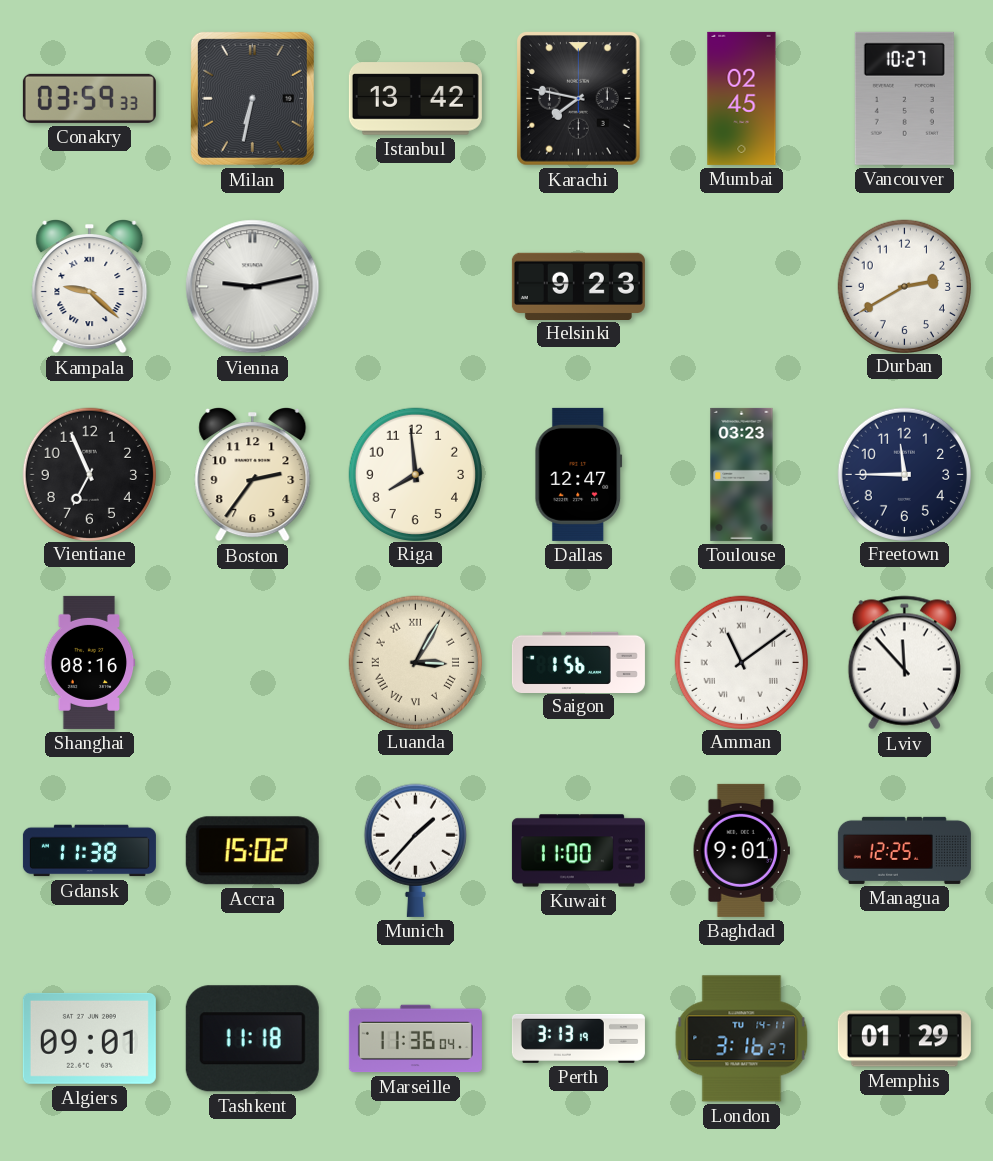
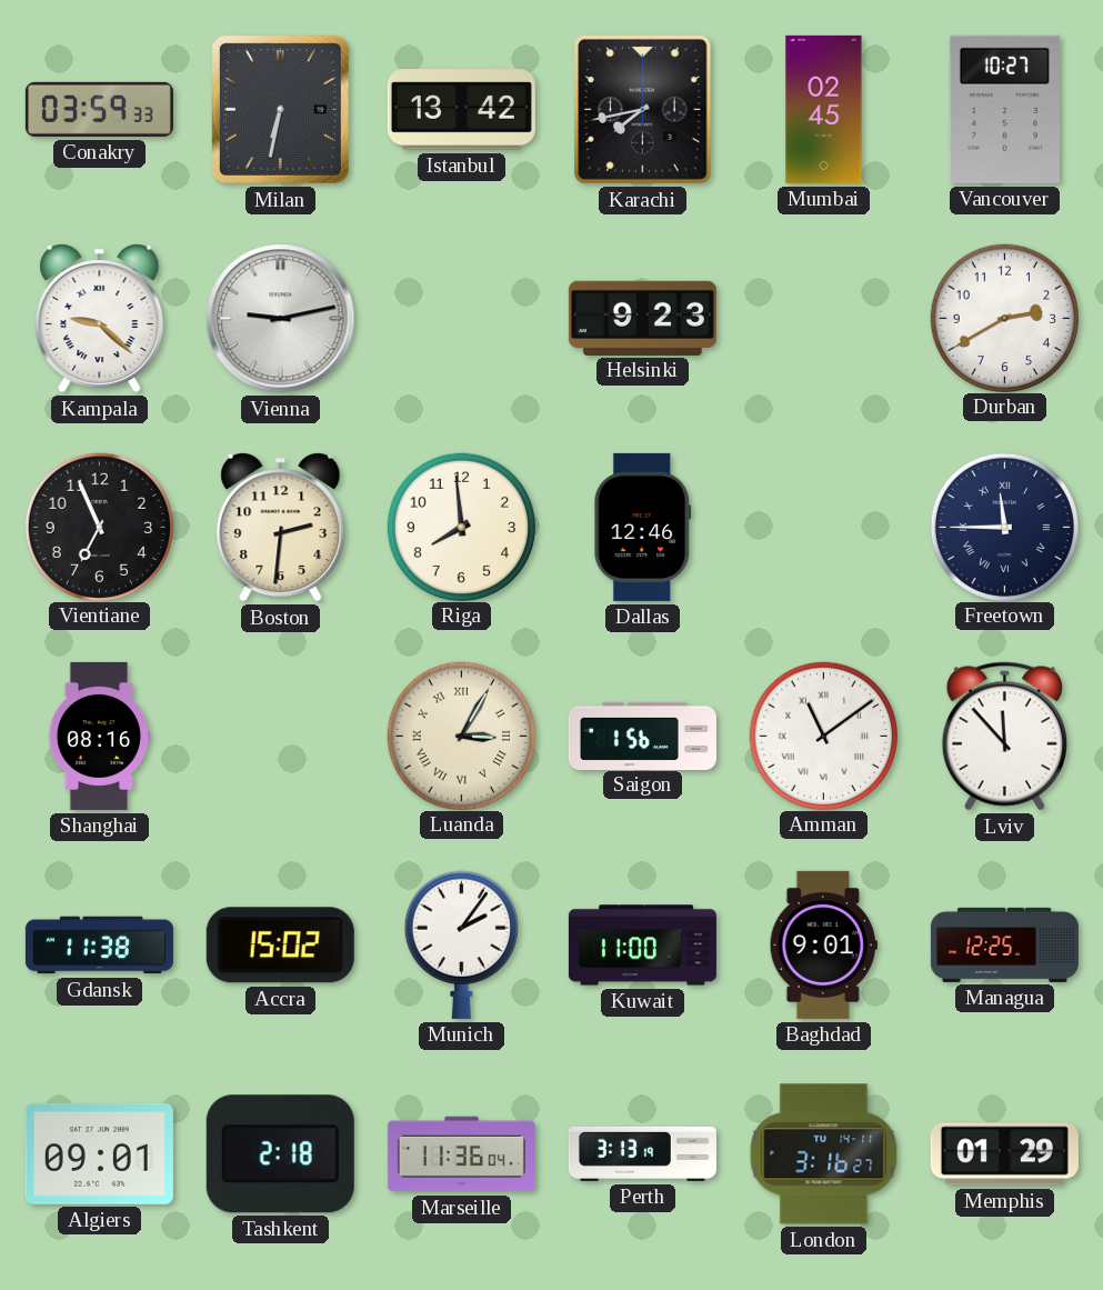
Karachi: 7:47 -> 7:43
Boston: 2:36 -> 2:31
Dallas: 12:47 -> 12:46
Toulouse: 03:23 -> none
Freetown numerals: Arabic -> Roman
Munich: 1:37 -> 2:06
Tashkent: 11:18 -> 2:18
